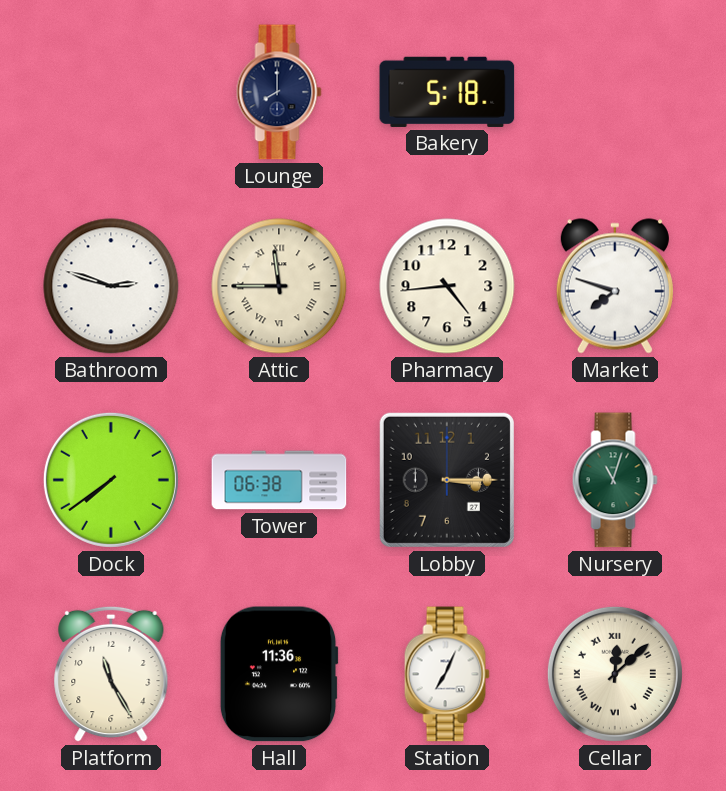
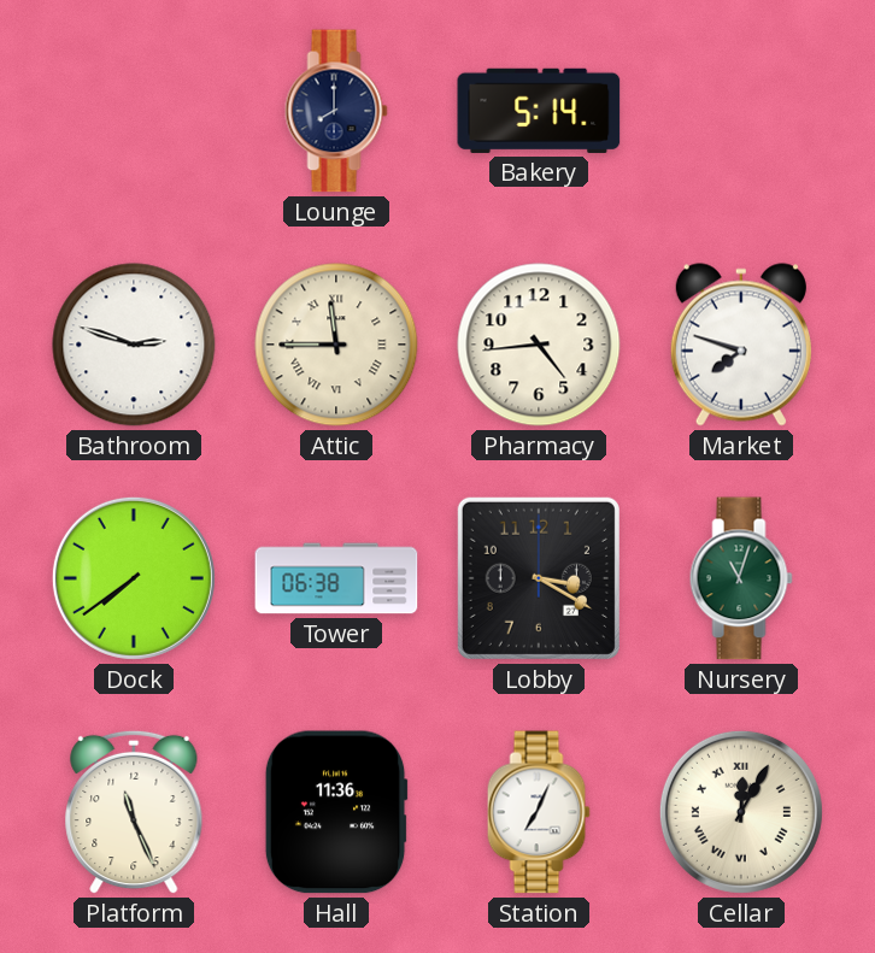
Bakery: 5:18 -> 5:14
Lobby: 3:15 -> 3:20
Platform: 11:25 -> 11:26
Cellar: 12:08 -> 12:05
